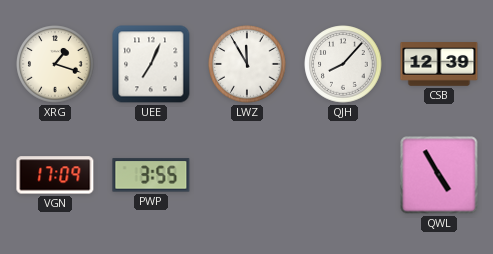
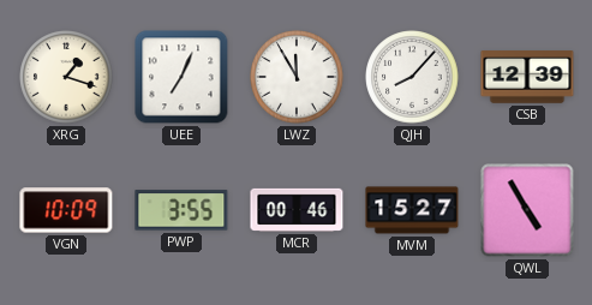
VGN: 17:09 -> 10:09
MCR: none -> 00:46
MVM: none -> 15:27
